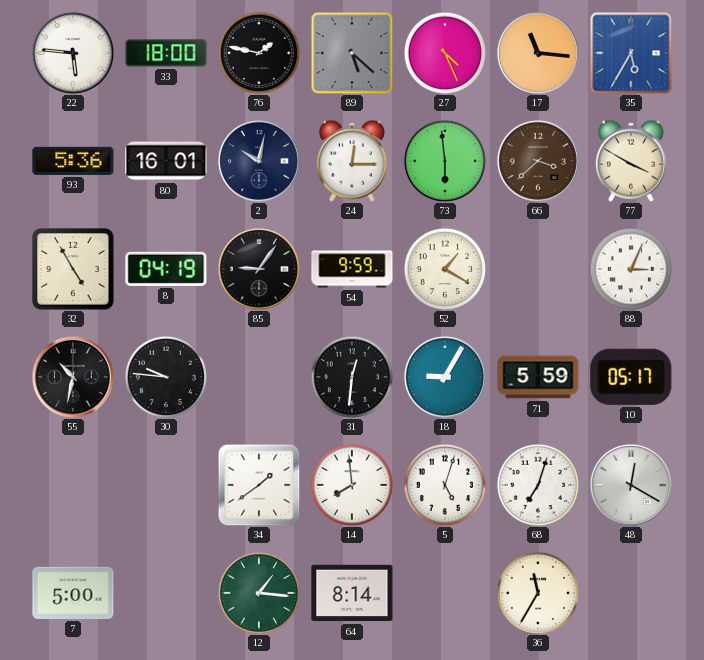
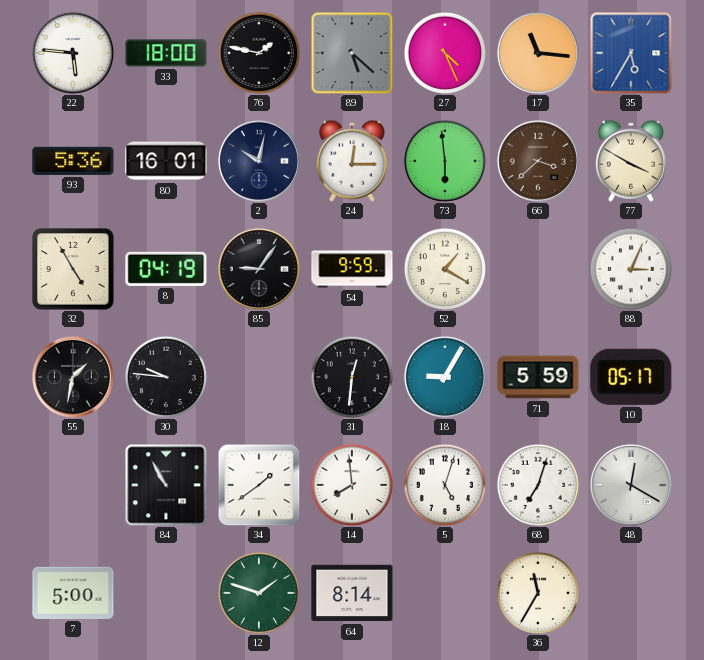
55: 10:32 -> 1:32
84: none -> 10:55
12: 1:16 -> 1:48
